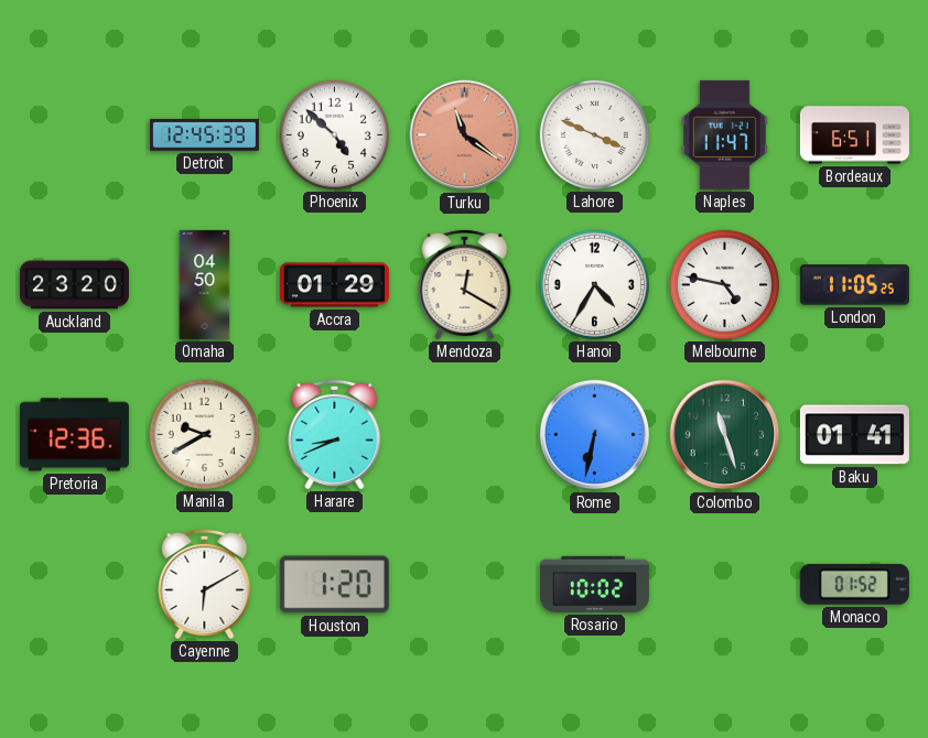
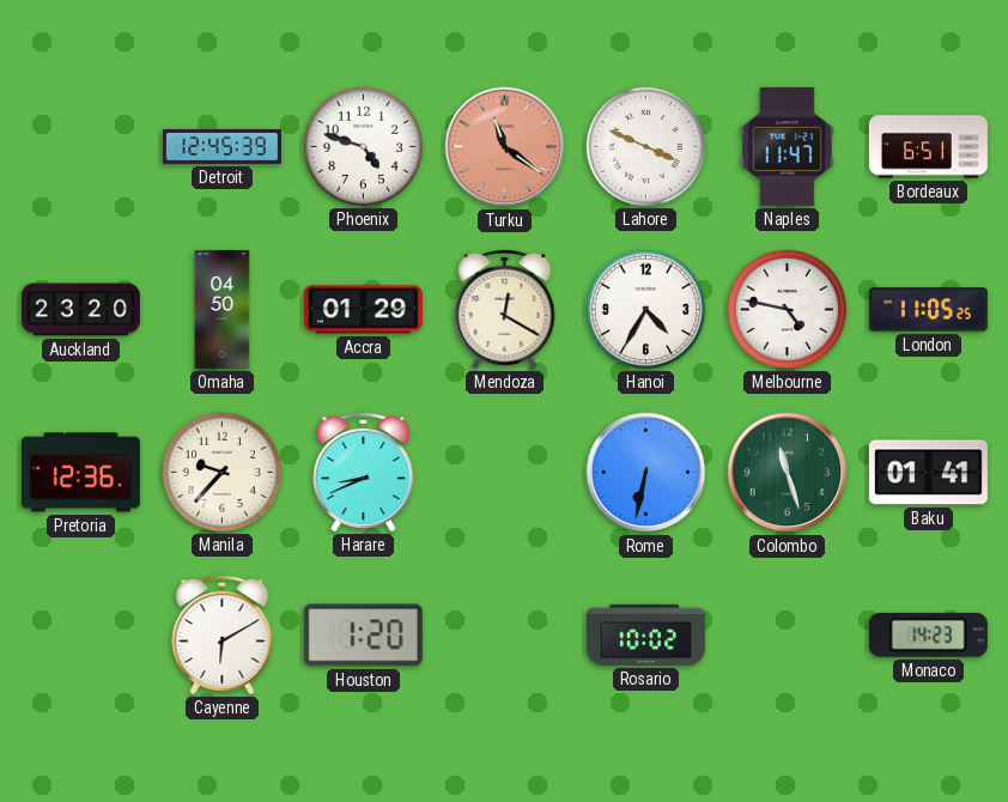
Phoenix: 4:52 -> 4:48
Manila: 9:40 -> 9:37
Monaco: 01:52 -> 14:23
